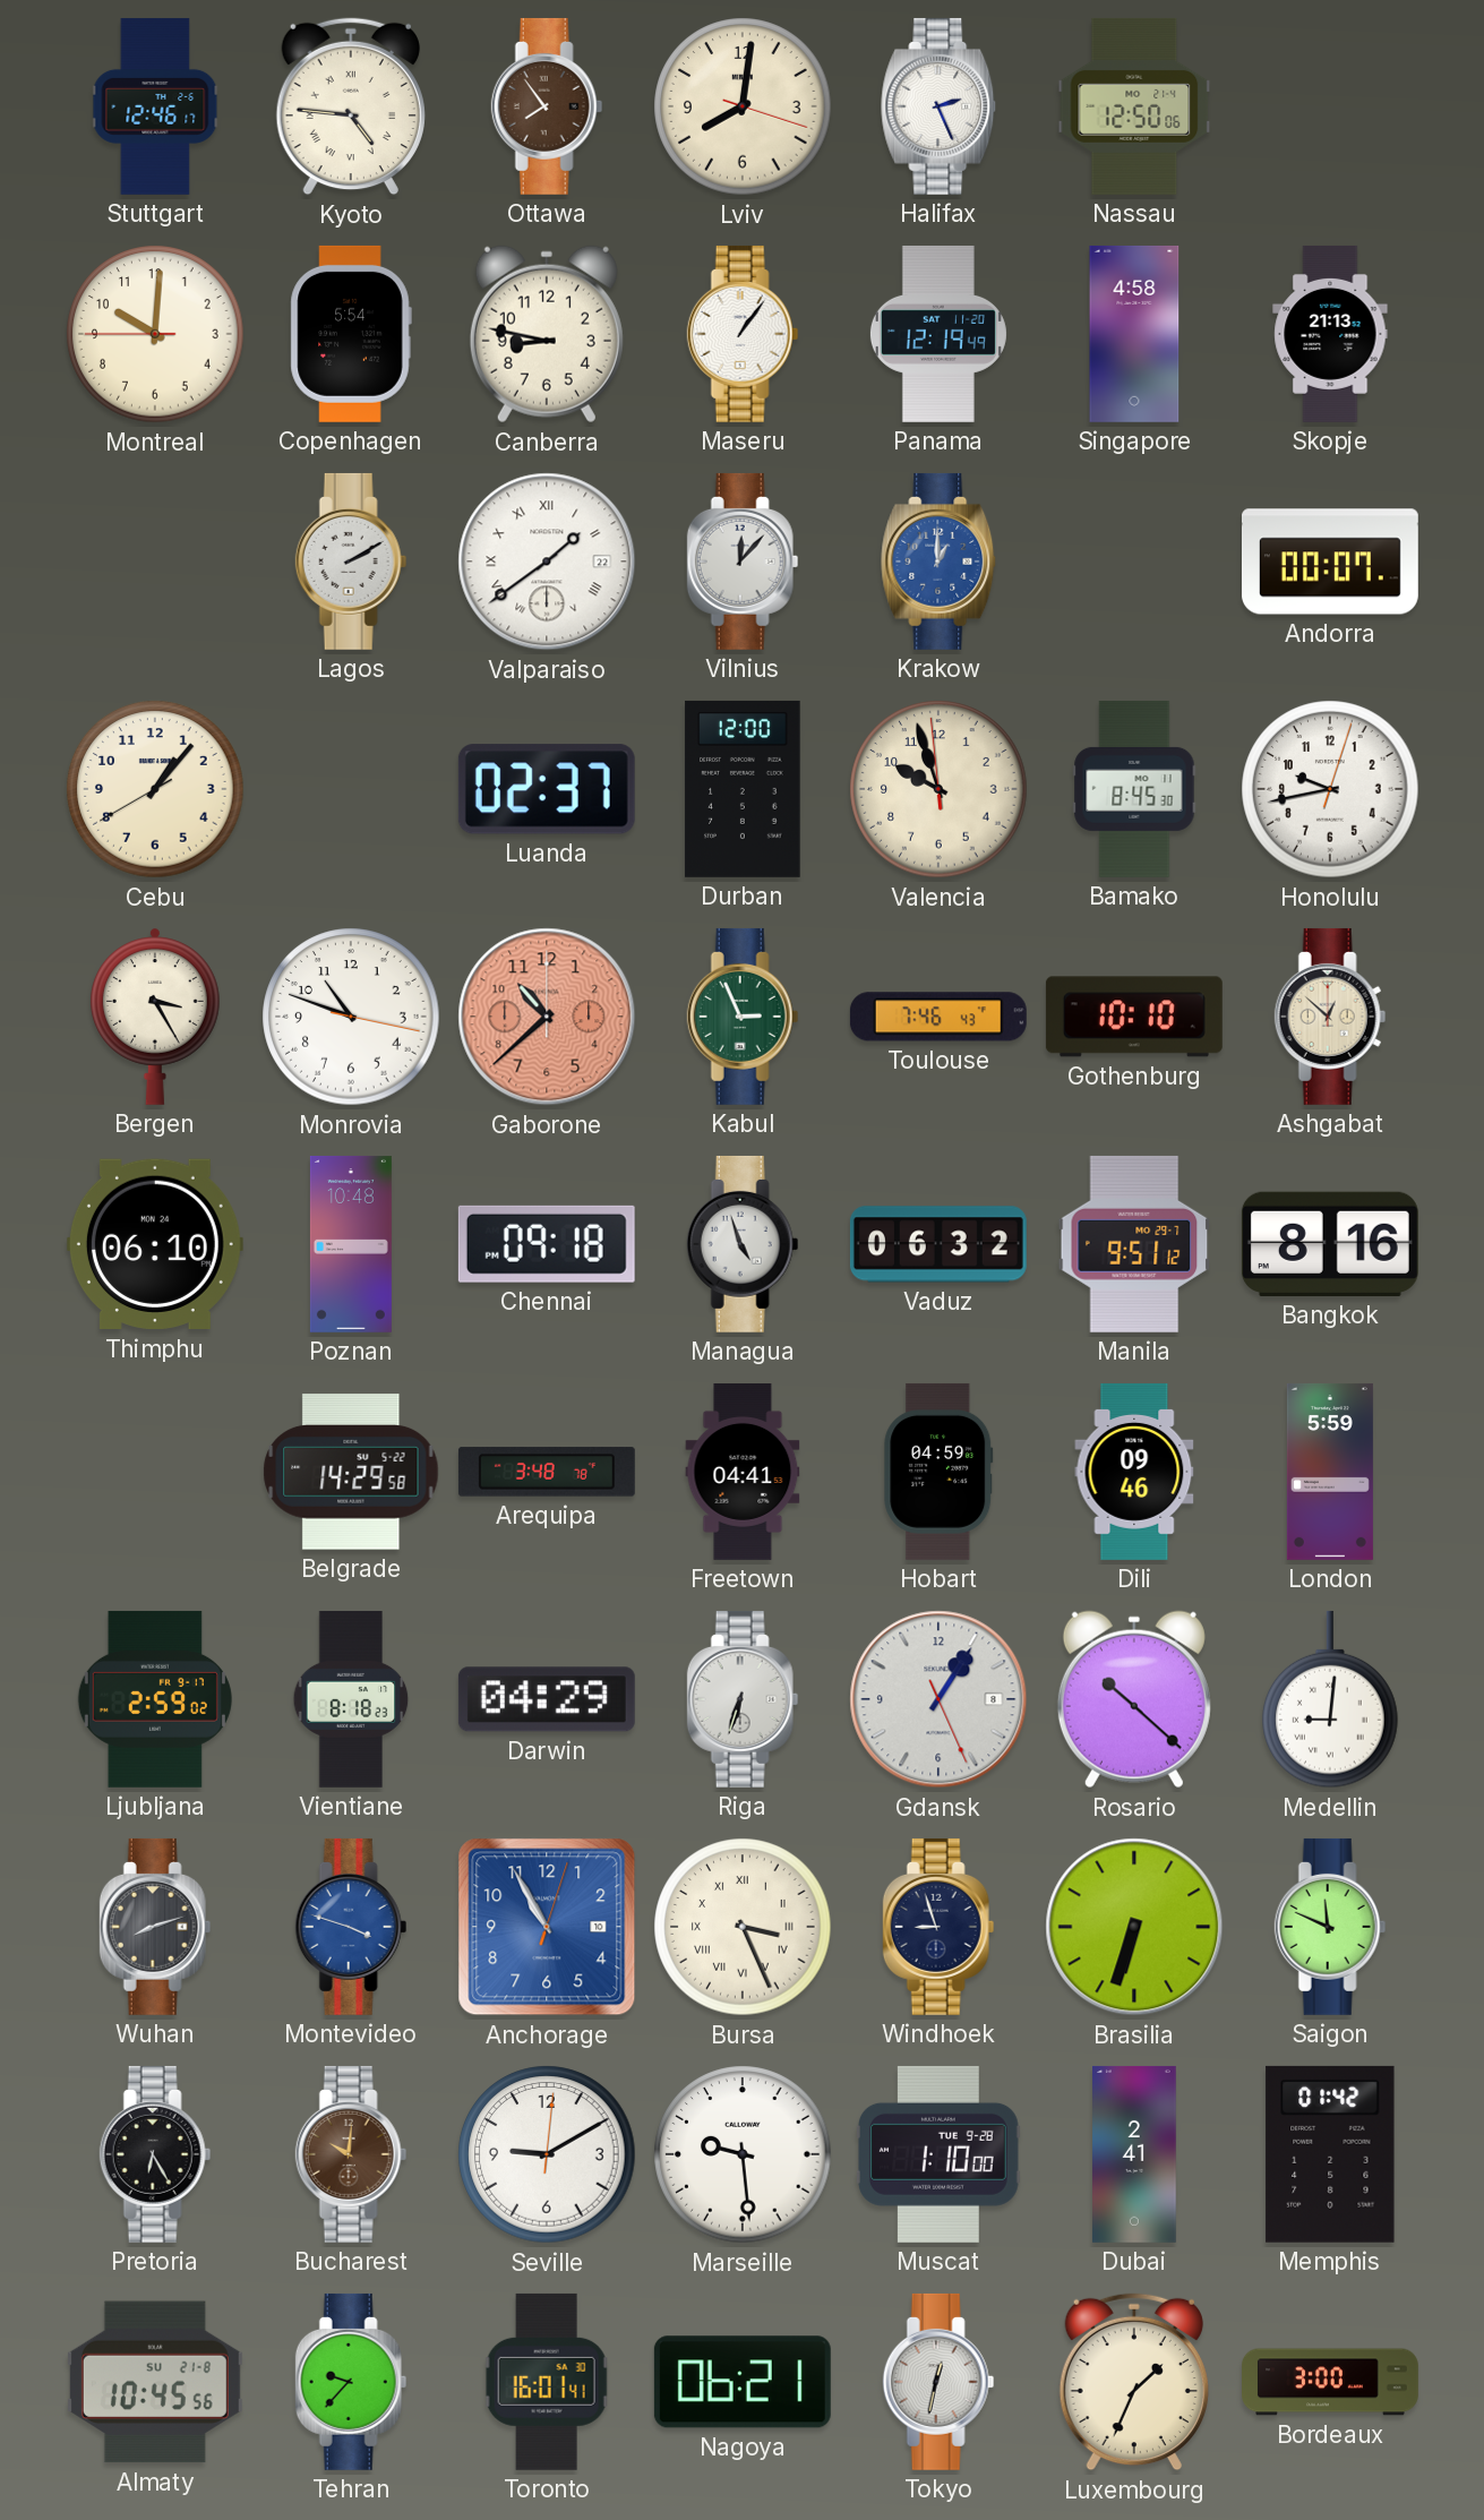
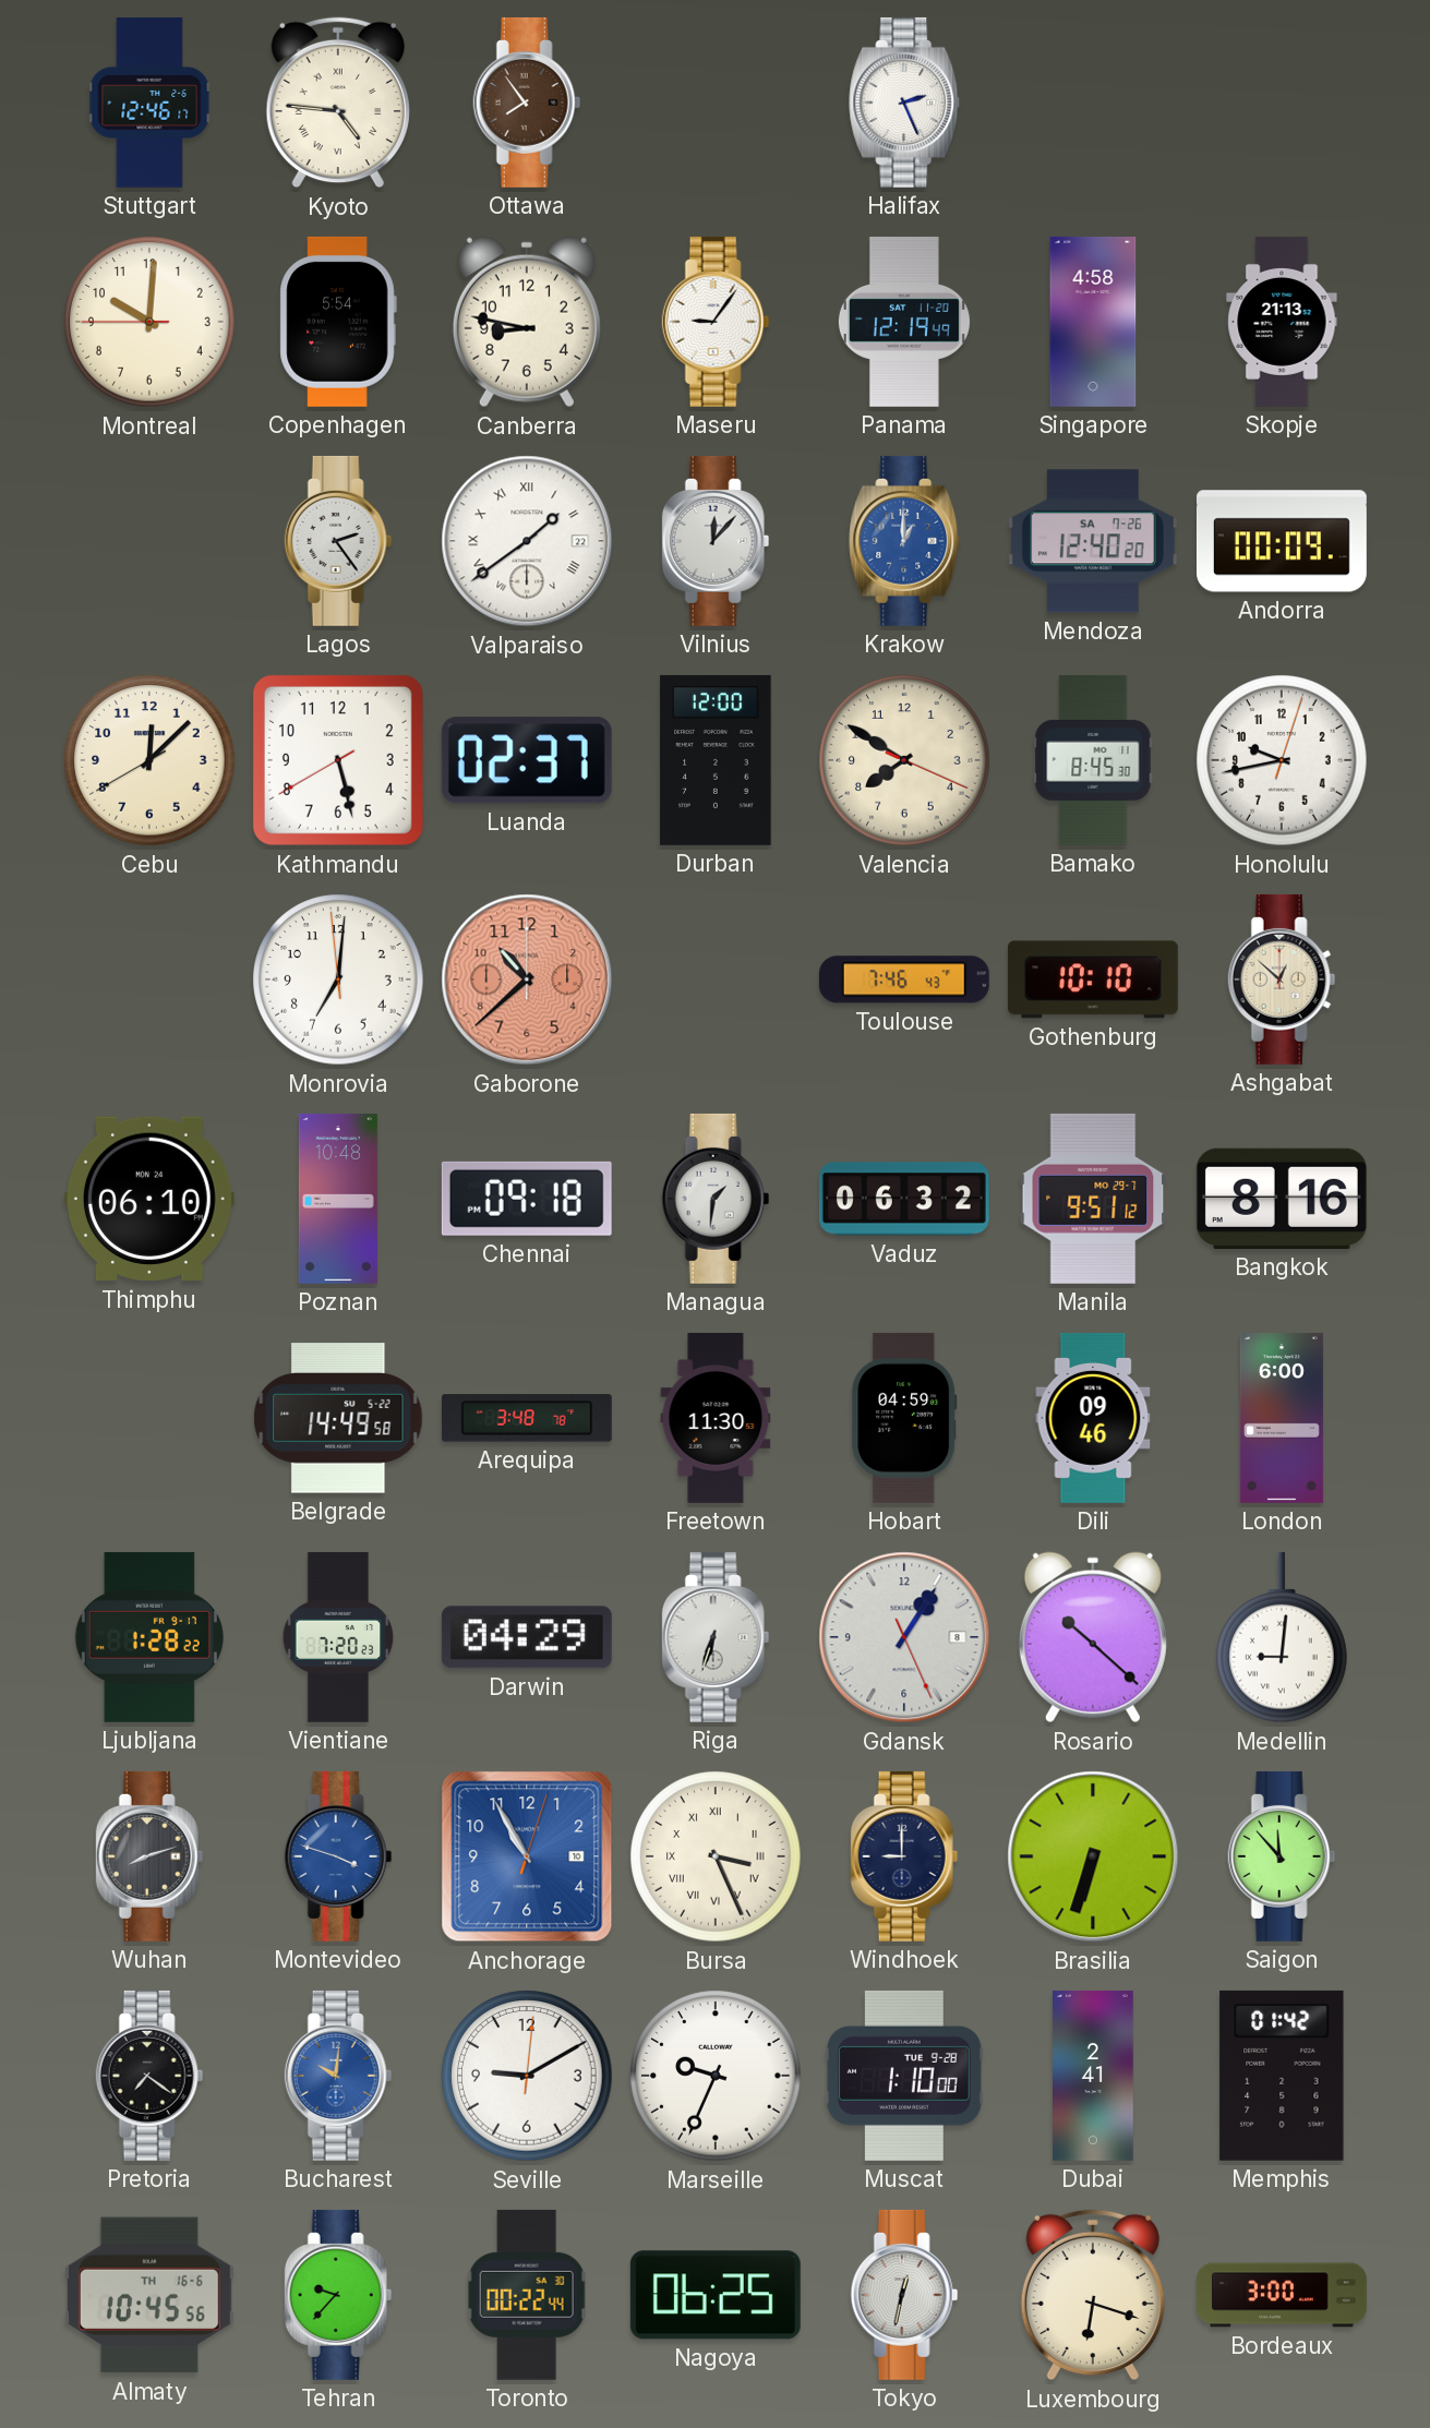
Lviv: 8:01 -> none
Nassau: 12:50 -> none
Maseru: 1:06 -> 9:06
Lagos: 2:10 -> 2:24
Mendoza: none -> 12:40
Andorra: 00:07 -> 00:09
Cebu: 1:06 -> 12:07
Kathmandu: none -> 5:27
Valencia: 9:56 -> 7:50
Bergen: 3:25 -> none
Monrovia: 10:48 -> 7:00
Kabul: 2:56 -> none
Managua: 4:57 -> 1:31
Belgrade: 14:29 -> 14:49
Freetown: 04:41 -> 11:30
London: 5:59 -> 6:00
Ljubljana: 2:59 -> 1:28
Vientiane: 8:18 -> 7:20
Windhoek: 8:57 -> 9:00
Saigon: 11:49 -> 11:53
Pretoria: 6:25 -> 7:21
Bucharest dial: brown -> blue
Marseille: 9:29 -> 9:34
Almaty date: SU 21-8 -> TH 16-6
Toronto: 16:01 -> 00:22
Nagoya: 06:21 -> 06:25
Luxembourg: 1:34 -> 6:18
